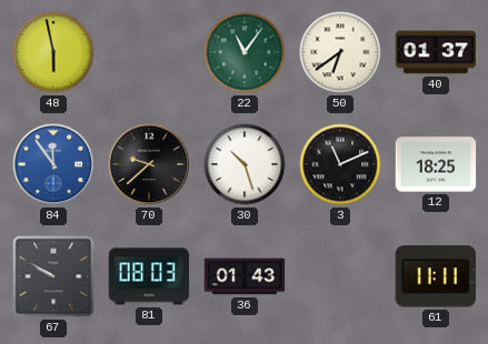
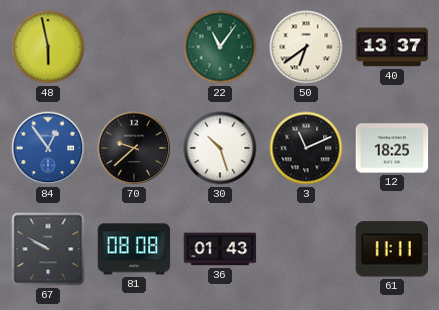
40: 01:37 -> 13:37
84: 11:54 -> 12:54
81: 08:03 -> 08:08
